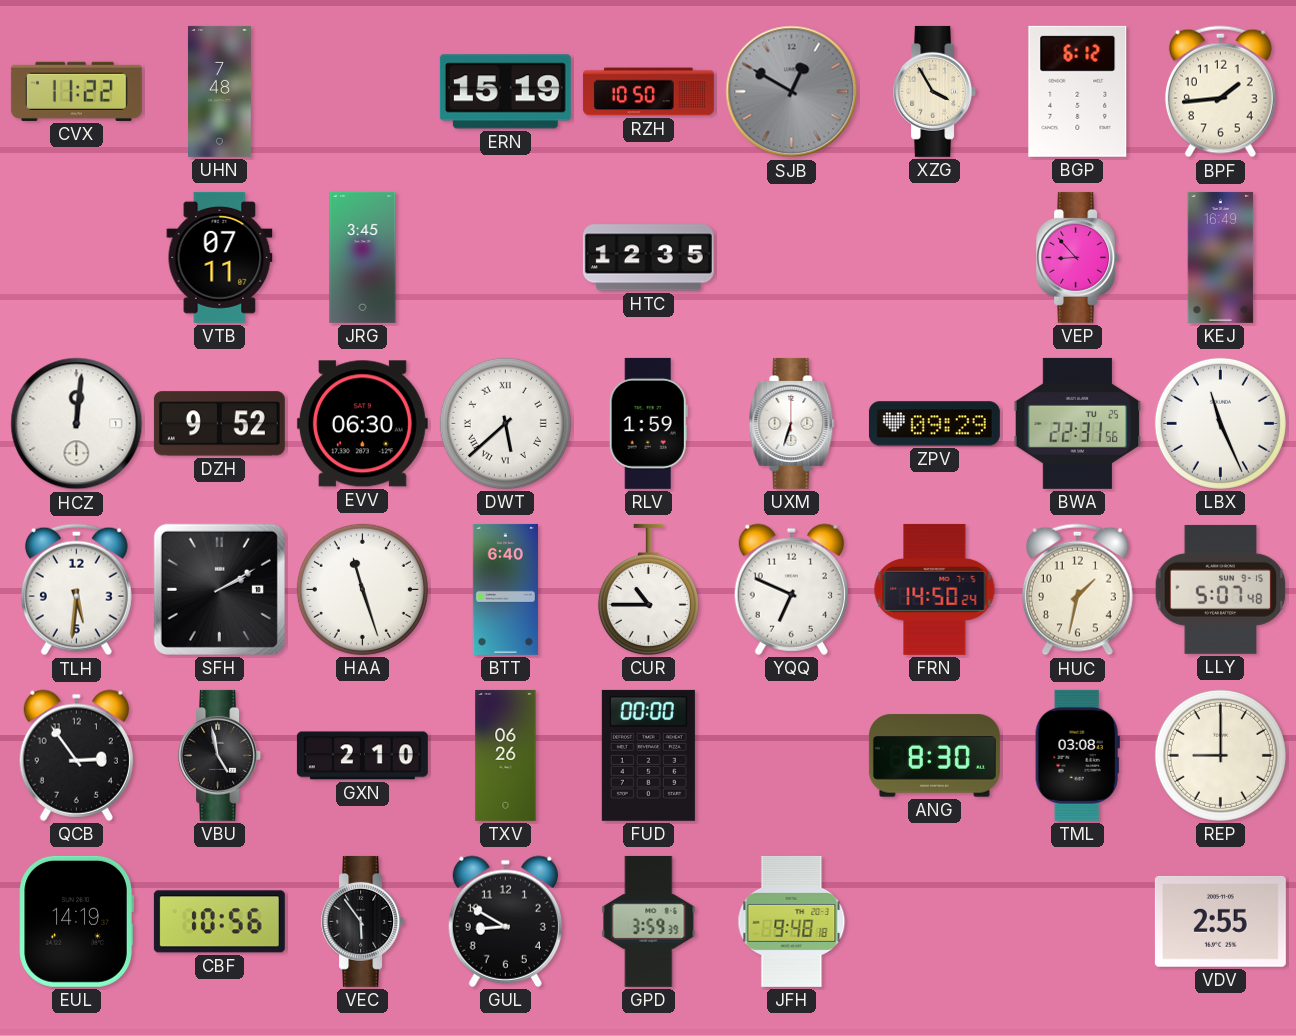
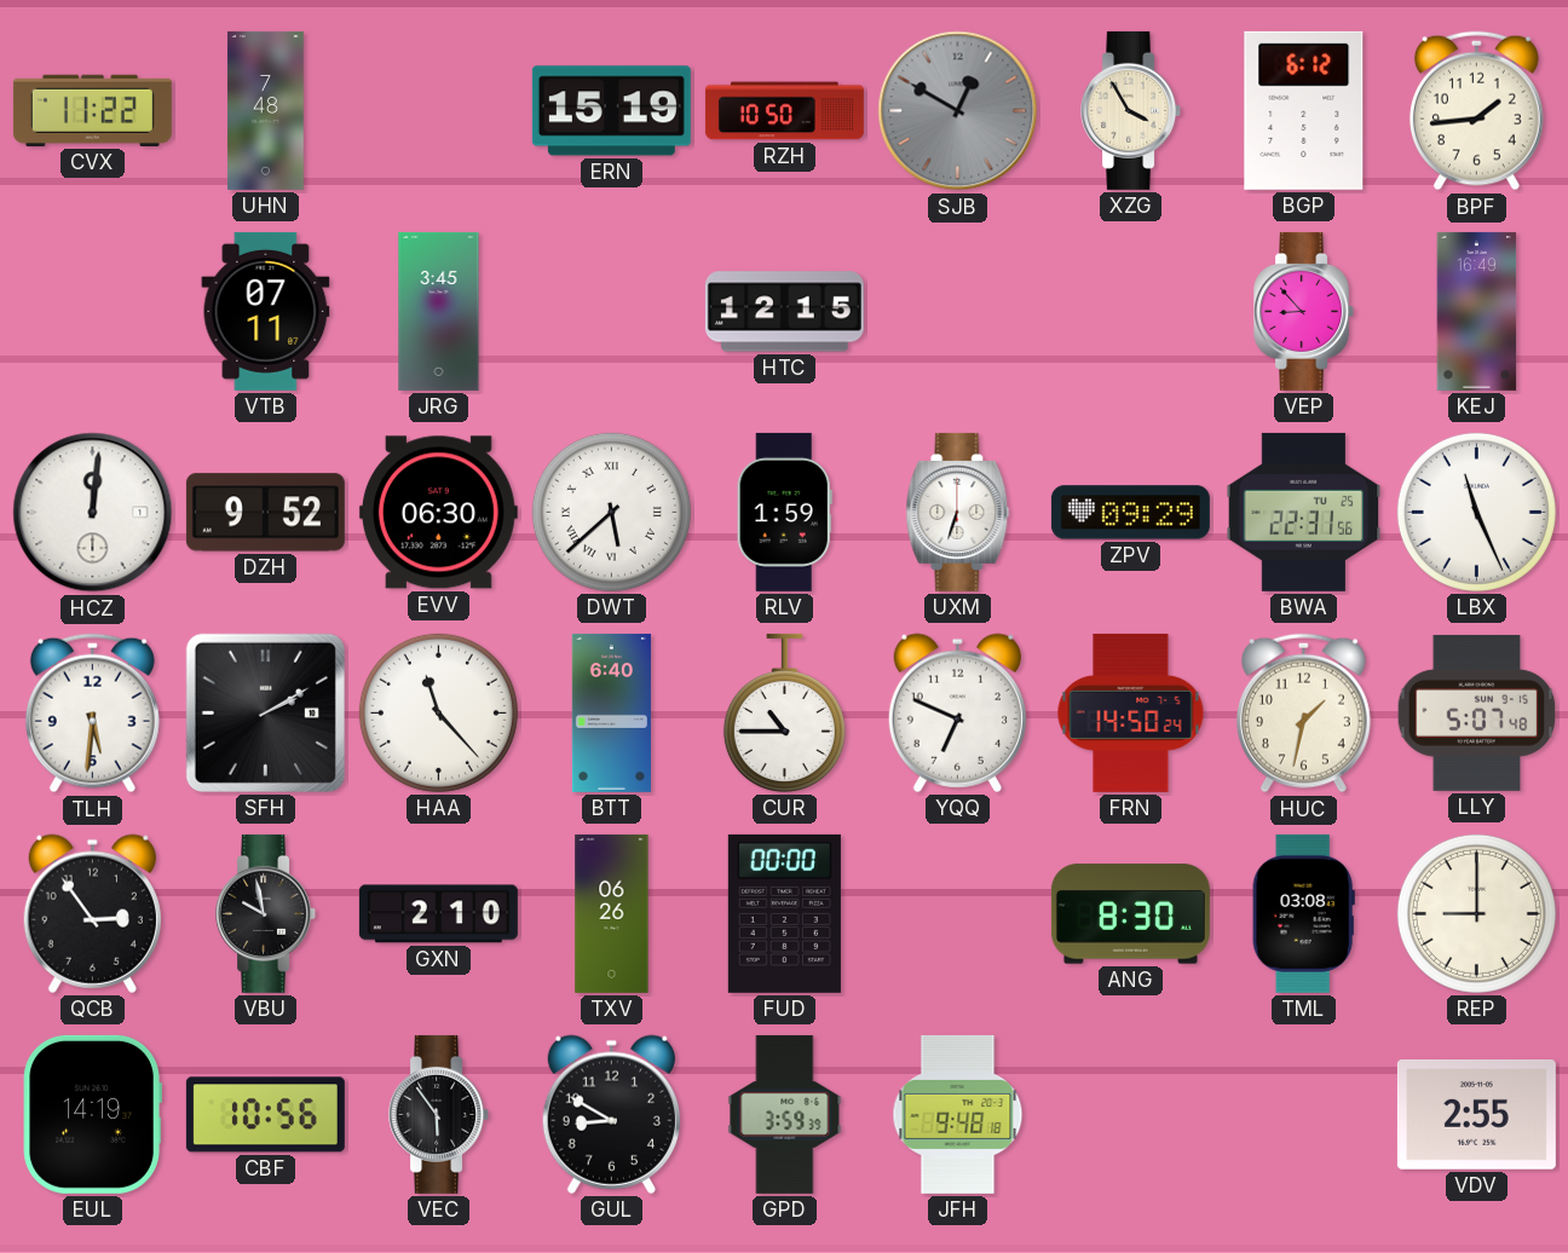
HTC: 12:35 -> 12:15
HAA: 11:27 -> 11:23
VBU: 4:58 -> 9:58
